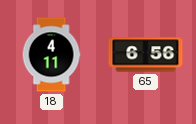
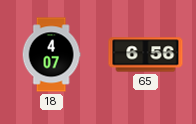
18: 4:11 -> 4:07
